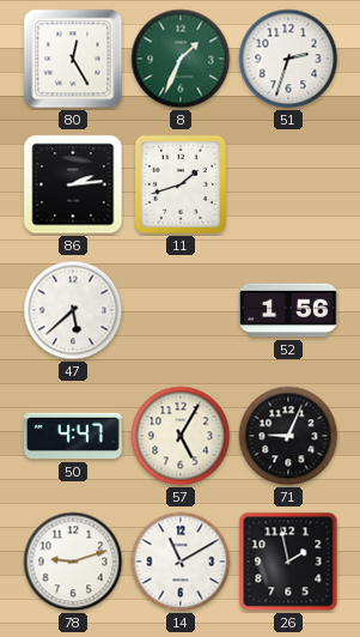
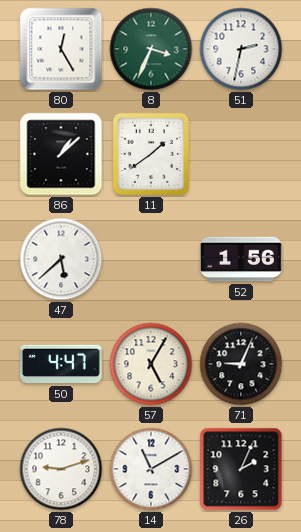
8: 1:34 -> 3:34
51: 2:33 -> 2:32
86: 2:14 -> 1:08
11: 1:42 -> 1:39
26: 1:58 -> 2:04
